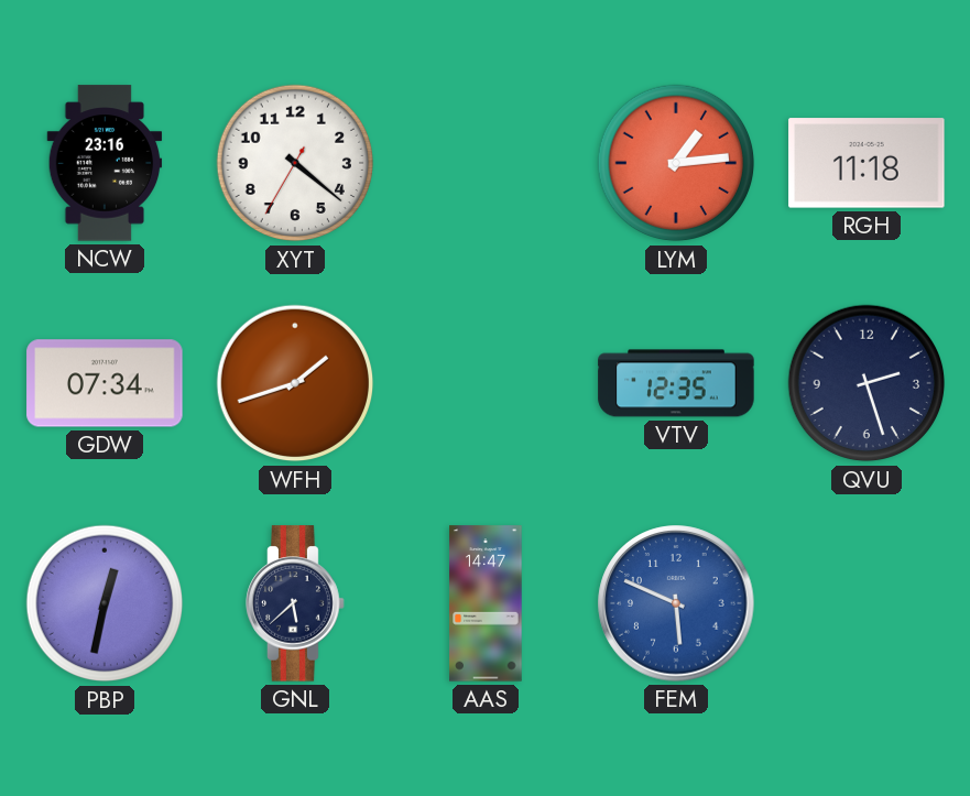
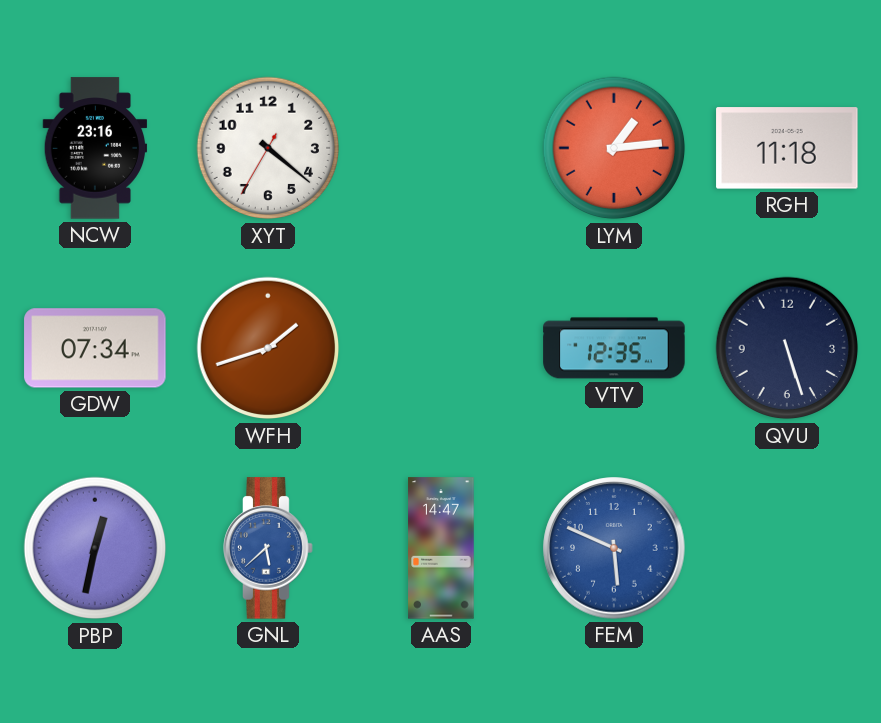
QVU: 2:27 -> 5:27
GNL dial: navy -> blue
